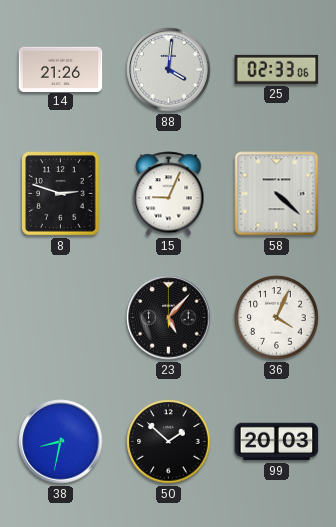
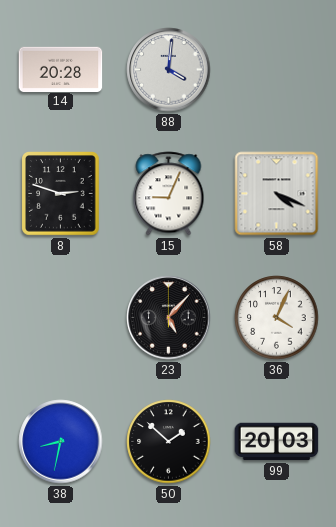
14: 21:26 -> 20:28
25: 02:33 -> none
58: 4:22 -> 4:19
